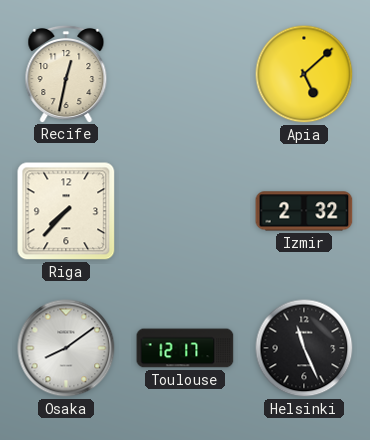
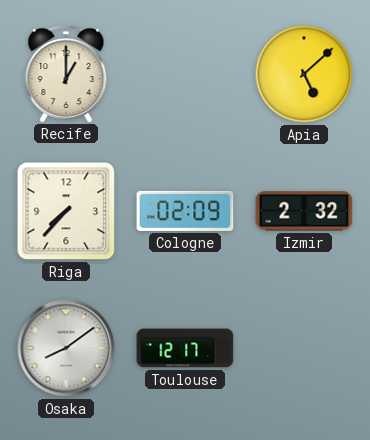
Recife: 12:32 -> 1:00
Cologne: none -> 02:09
Helsinki: 11:26 -> none
